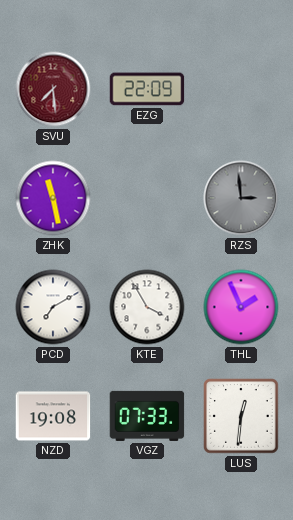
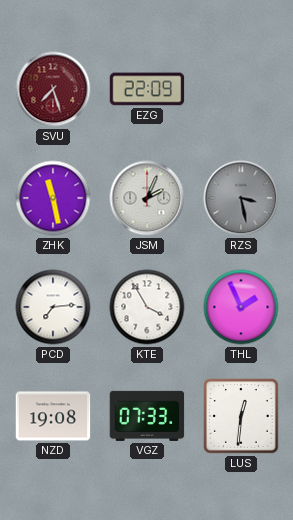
SVU: 7:29 -> 7:27
JSM: none -> 2:04
RZS: 2:59 -> 3:28
PCD: 7:10 -> 7:14
